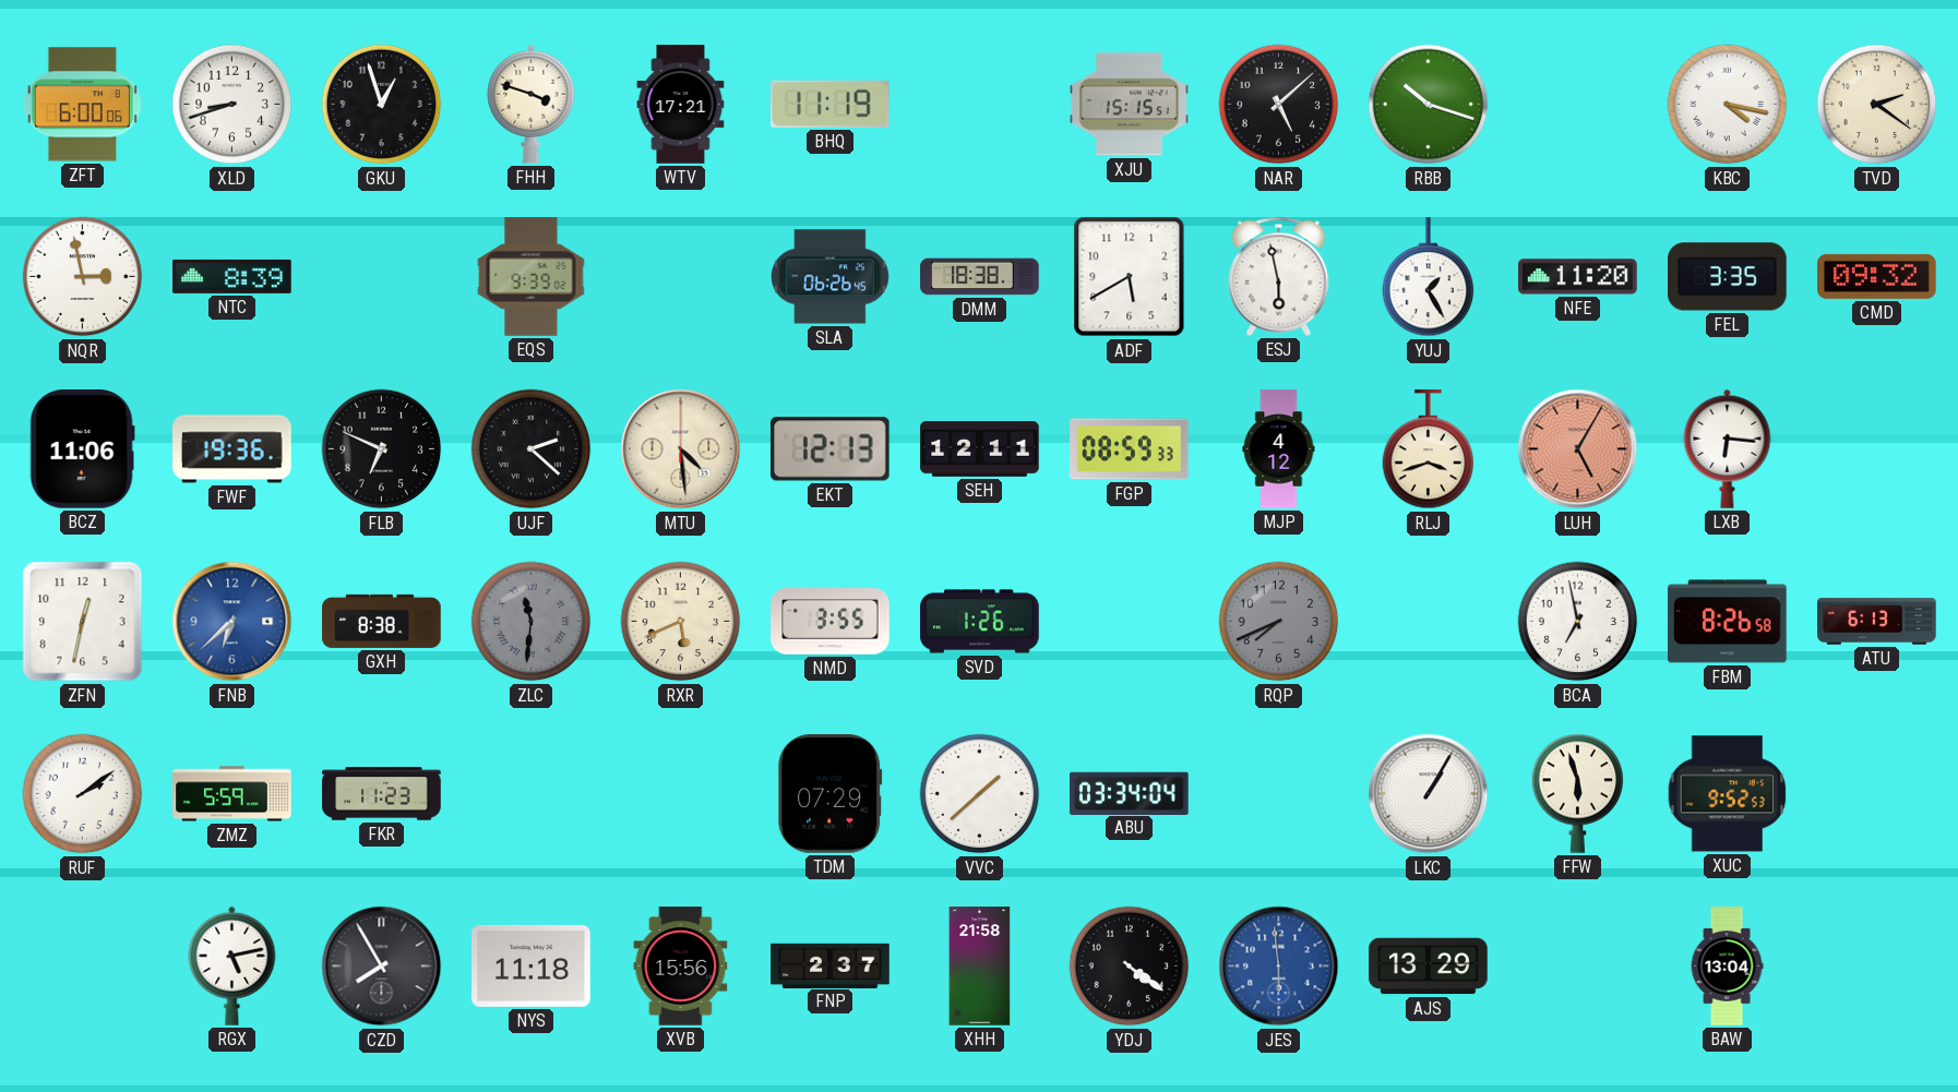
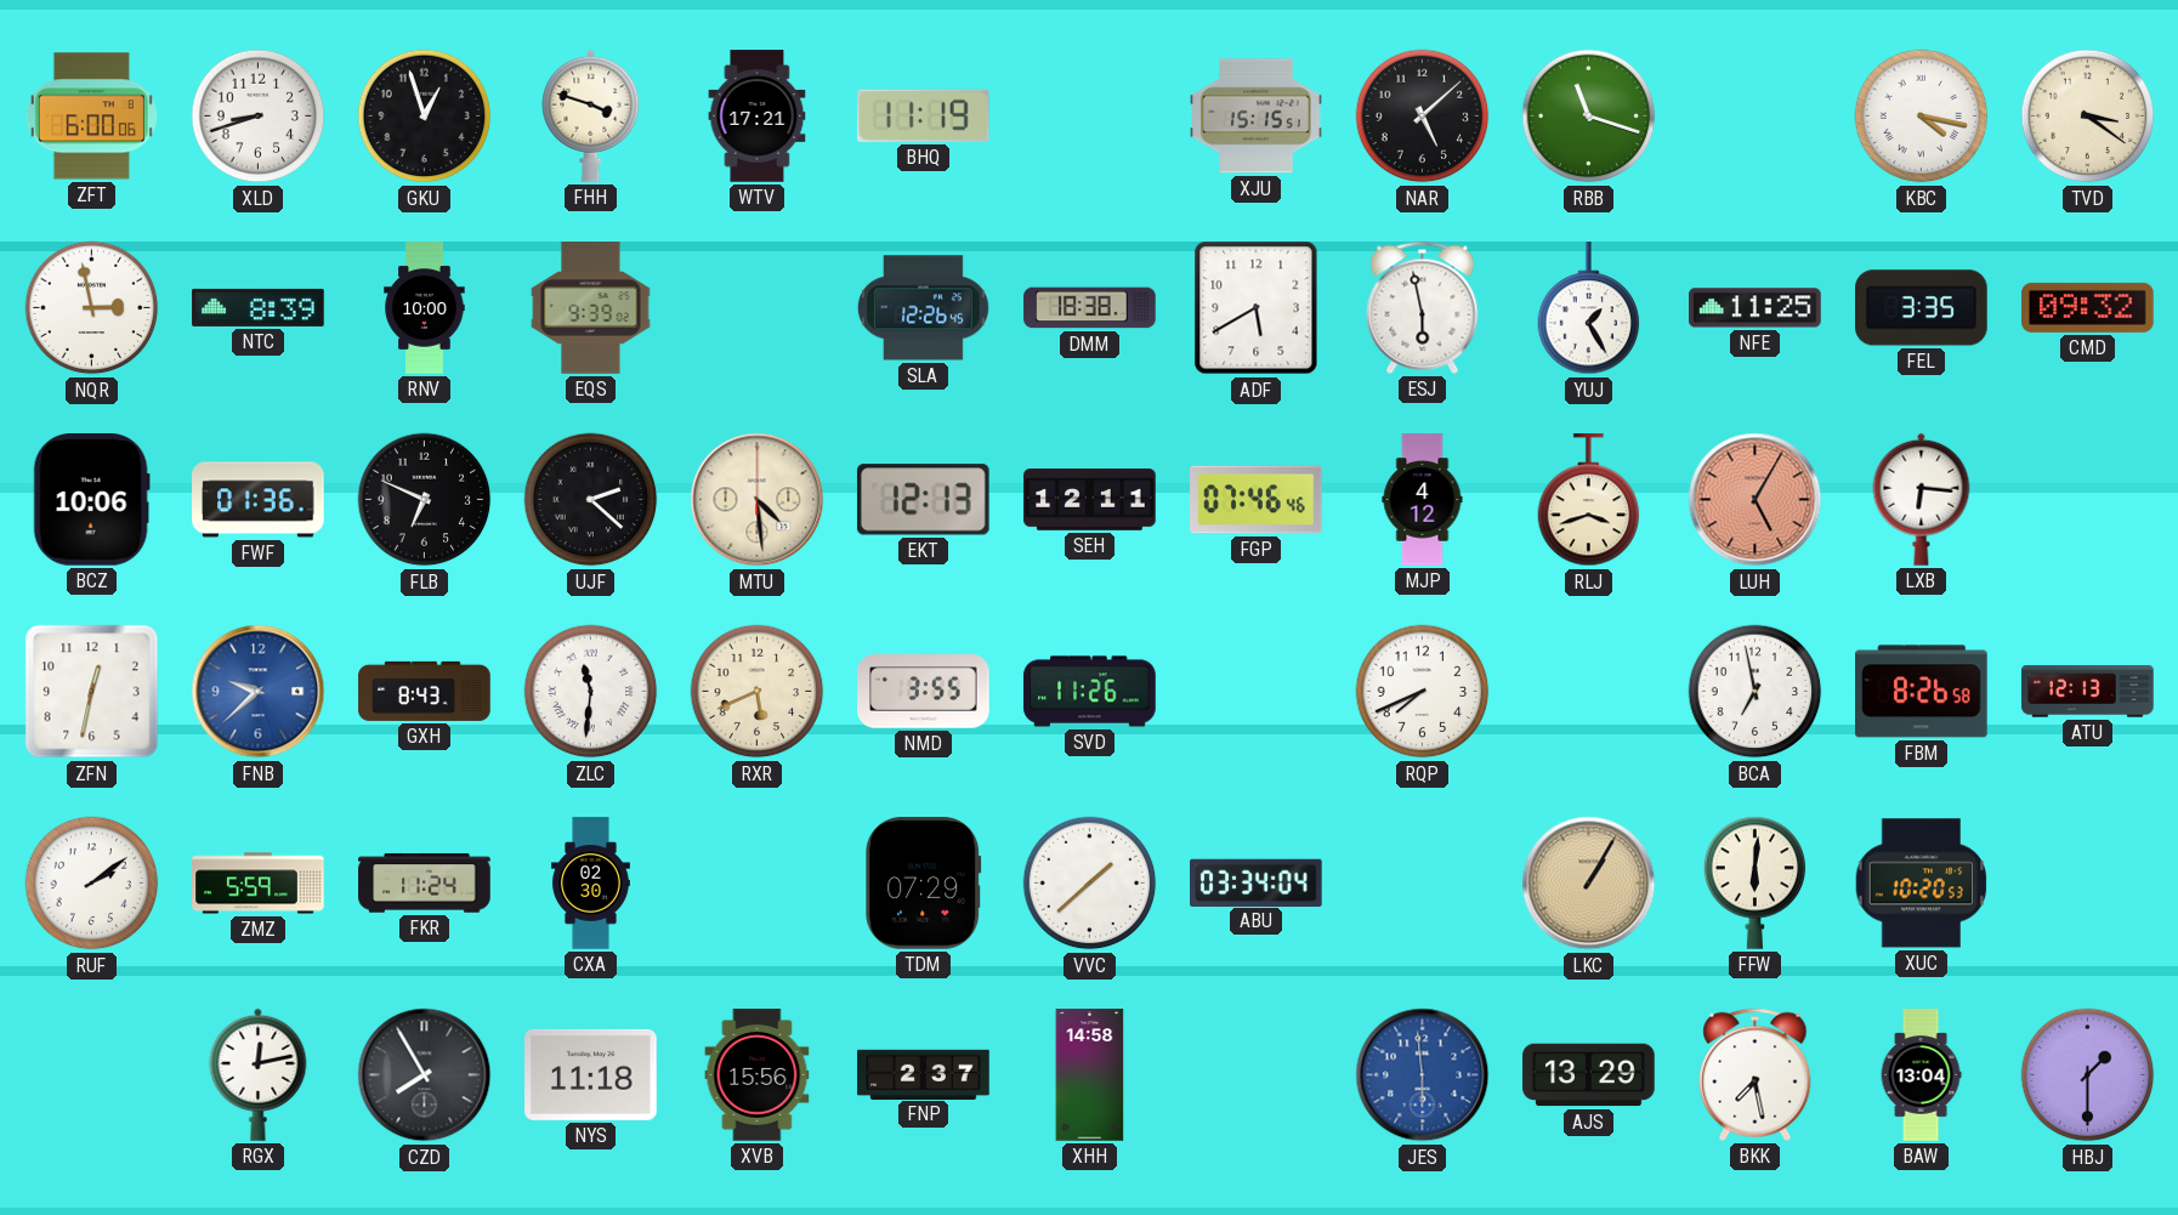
RBB: 10:18 -> 11:18
TVD: 2:21 -> 3:21
RNV: none -> 10:00
SLA: 06:26 -> 12:26
NFE: 11:20 -> 11:25
BCZ: 11:06 -> 10:06
FWF: 19:36 -> 01:36
FGP: 08:59 -> 07:46
FNB: 6:38 -> 9:38
GXH: 8:38 -> 8:43
ZLC dial: grey -> white
SVD: 1:26 -> 11:26
RQP dial: grey -> white
ATU: 6:13 -> 12:13
FKR: 11:23 -> 11:24
CXA: none -> 02:30
LKC dial: white -> champagne
FFW: 5:57 -> 6:01
XUC: 9:52 -> 10:20
RGX: 5:13 -> 12:13
XHH: 21:58 -> 14:58
YDJ: 4:21 -> none
BKK: none -> 7:28
HBJ: none -> 1:30
